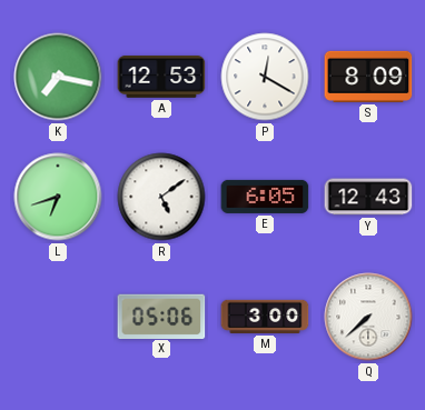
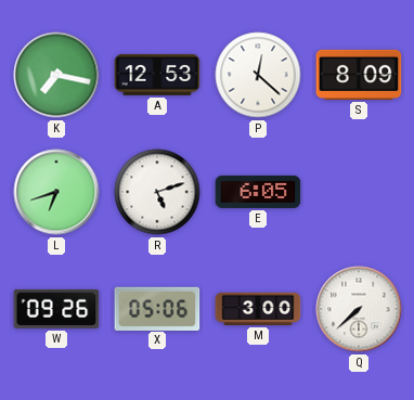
P: 12:20 -> 12:22
R: 5:09 -> 5:12
Y: 12:43 -> none
W: none -> 09:26
